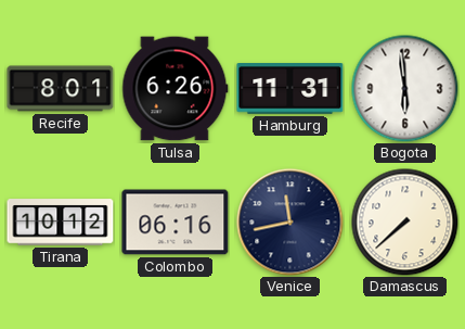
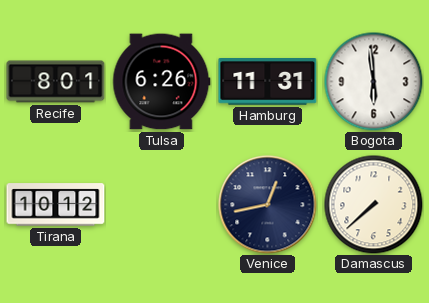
Colombo: 06:16 -> none
Venice: 11:43 -> 12:43
